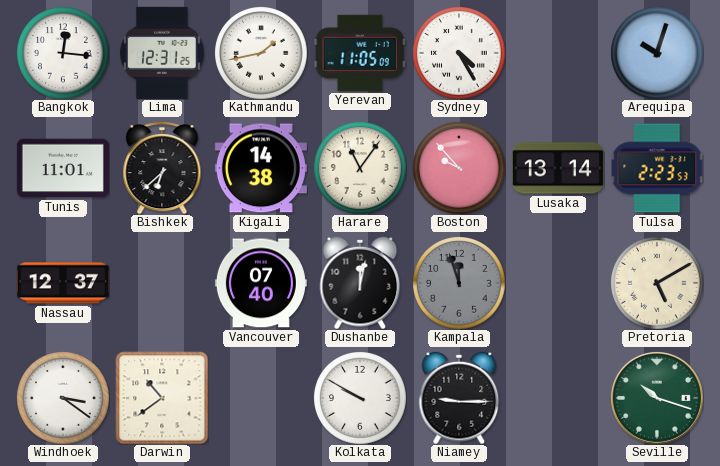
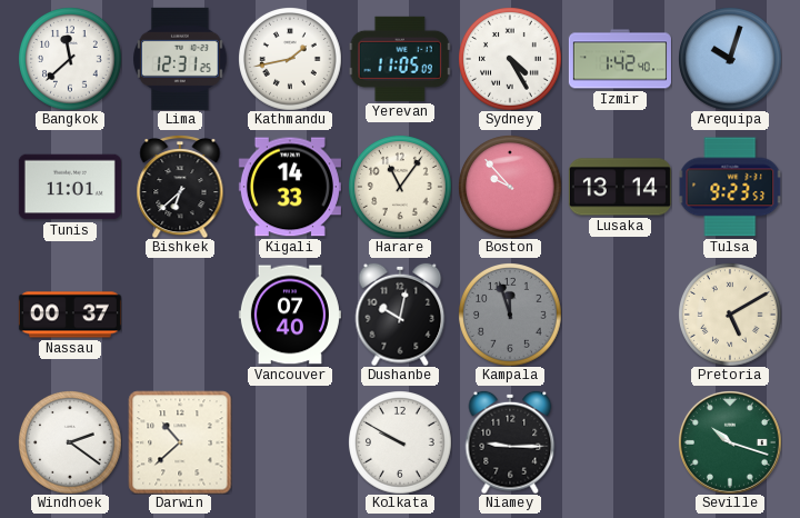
Bangkok: 12:16 -> 11:38
Izmir: none -> 1:42
Kigali: 14:38 -> 14:33
Tulsa: 2:23 -> 9:23
Nassau: 12:37 -> 00:37
Dushanbe: 12:02 -> 10:02
Windhoek: 3:21 -> 2:21
Darwin: 10:39 -> 10:38
